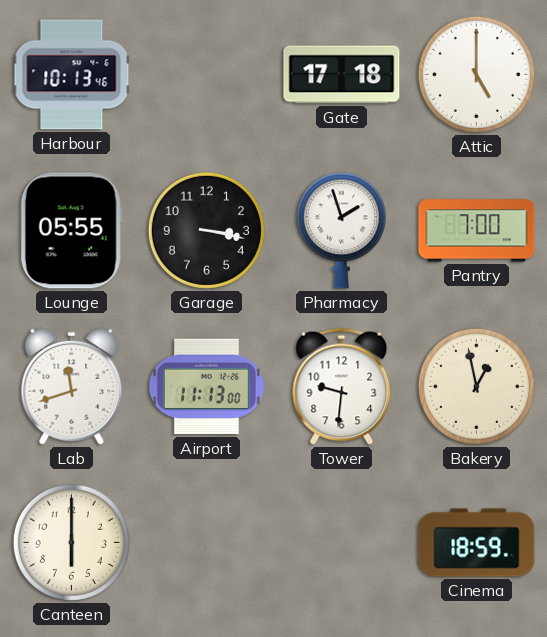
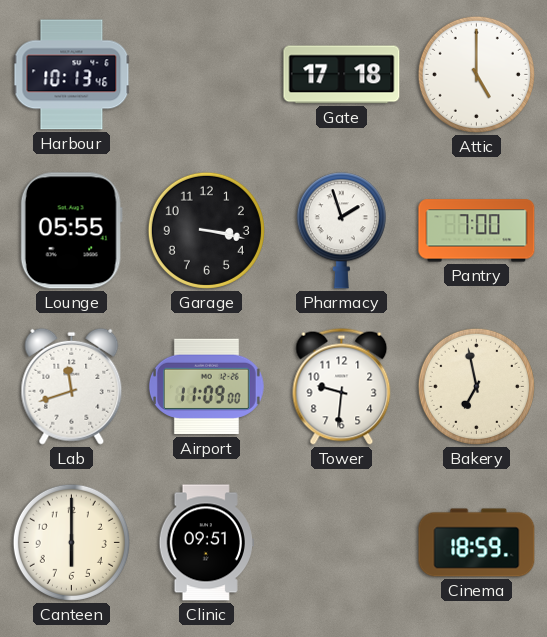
Airport: 11:13 -> 11:09
Bakery: 12:58 -> 6:58
Clinic: none -> 09:51
